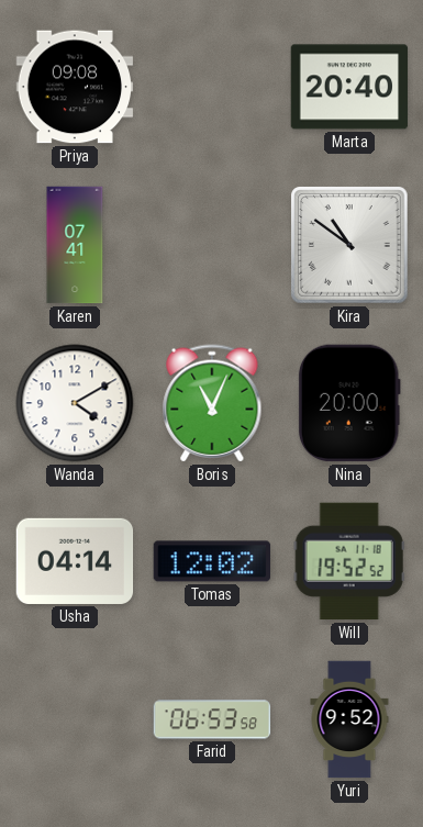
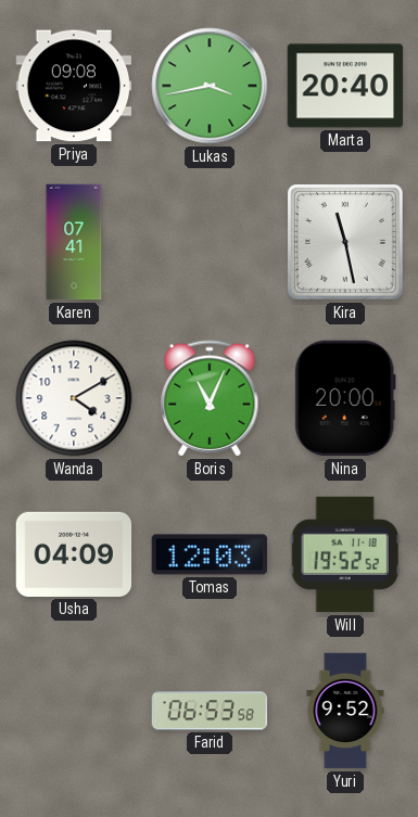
Lukas: none -> 3:43
Kira: 10:51 -> 11:28
Usha: 04:14 -> 04:09
Tomas: 12:02 -> 12:03
